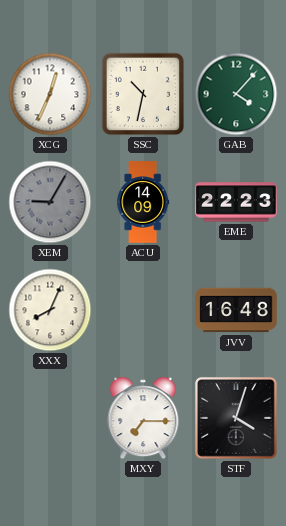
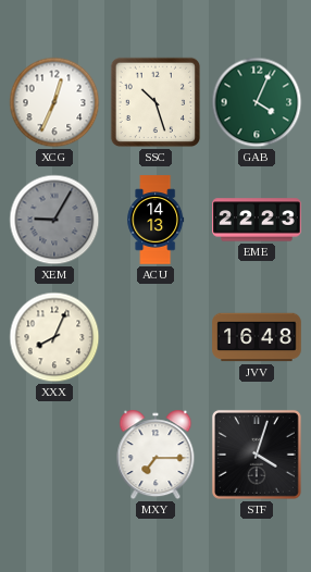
SSC: 10:32 -> 10:27
GAB: 4:07 -> 4:04
ACU: 14:09 -> 14:13
